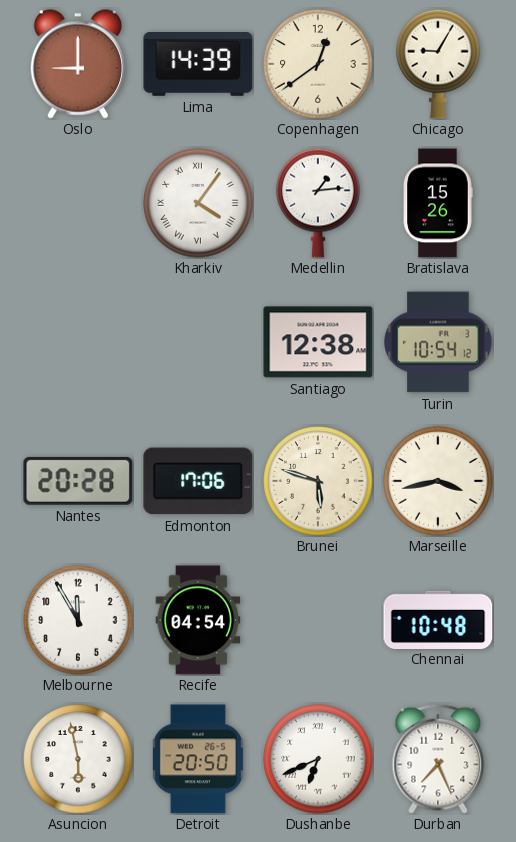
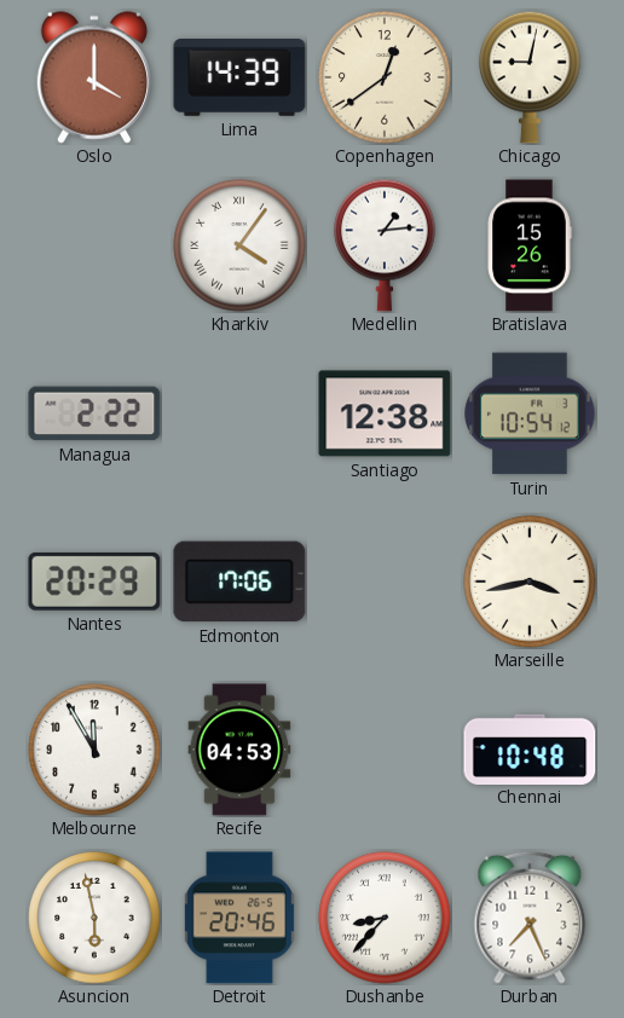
Oslo: 9:00 -> 4:00
Chicago: 9:05 -> 9:02
Managua: none -> 2:22
Nantes: 20:28 -> 20:29
Brunei: 5:48 -> none
Recife: 04:54 -> 04:53
Detroit: 20:50 -> 20:46
Dushanbe: 6:41 -> 8:37
